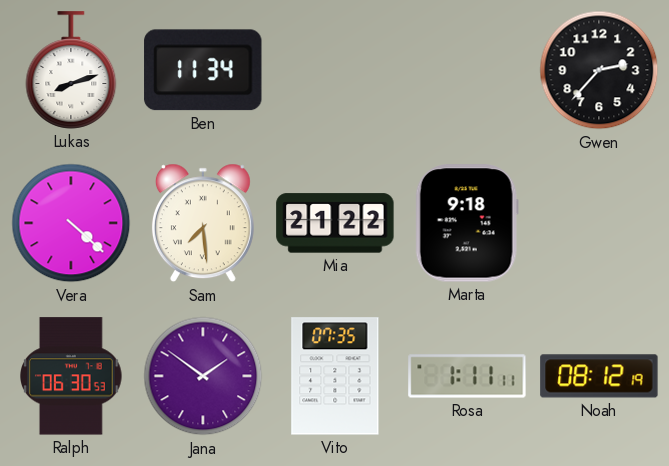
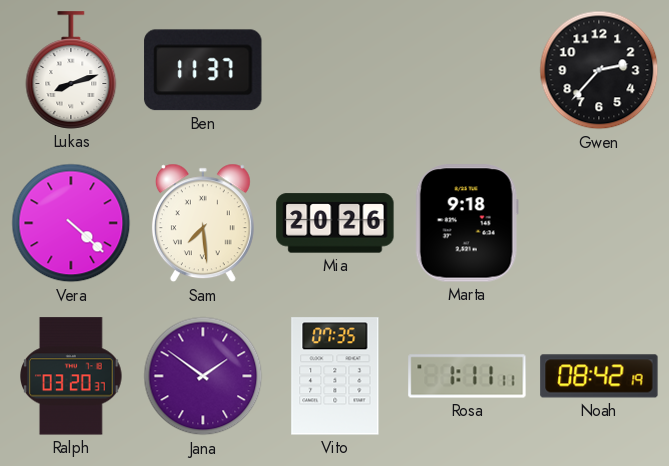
Ben: 11:34 -> 11:37
Mia: 21:22 -> 20:26
Ralph: 06:30 -> 03:20
Noah: 08:12 -> 08:42
